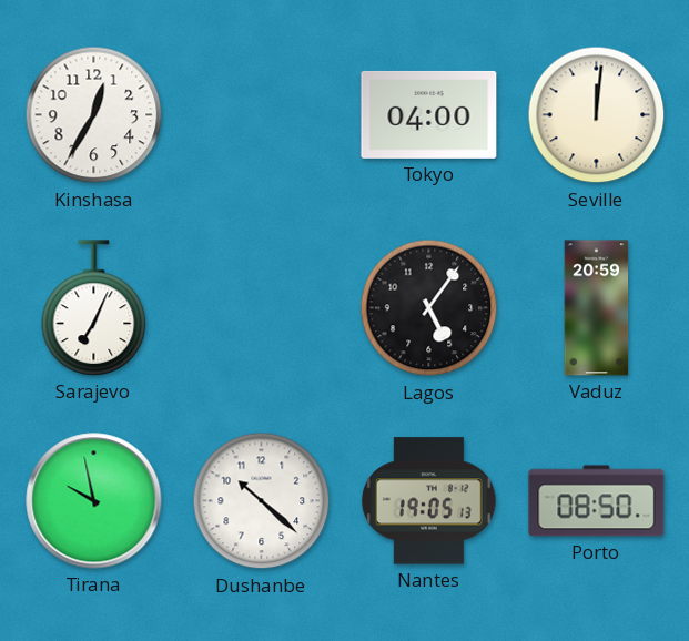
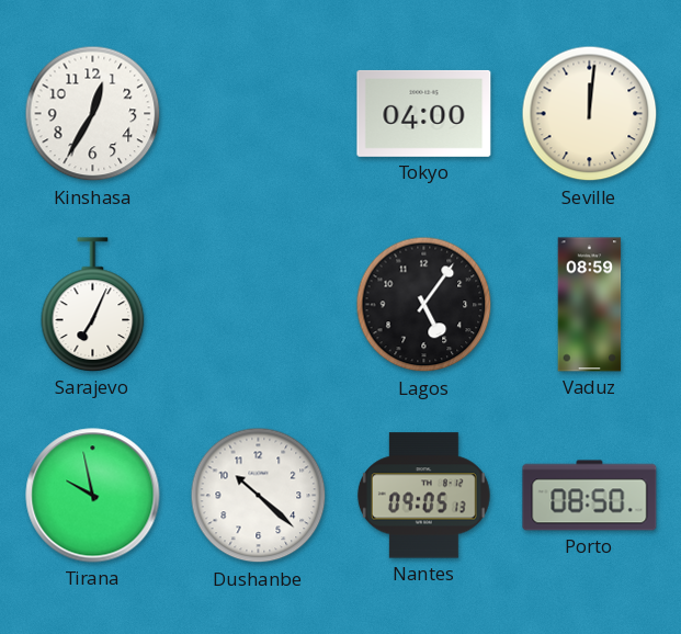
Vaduz: 20:59 -> 08:59
Nantes: 19:05 -> 09:05
